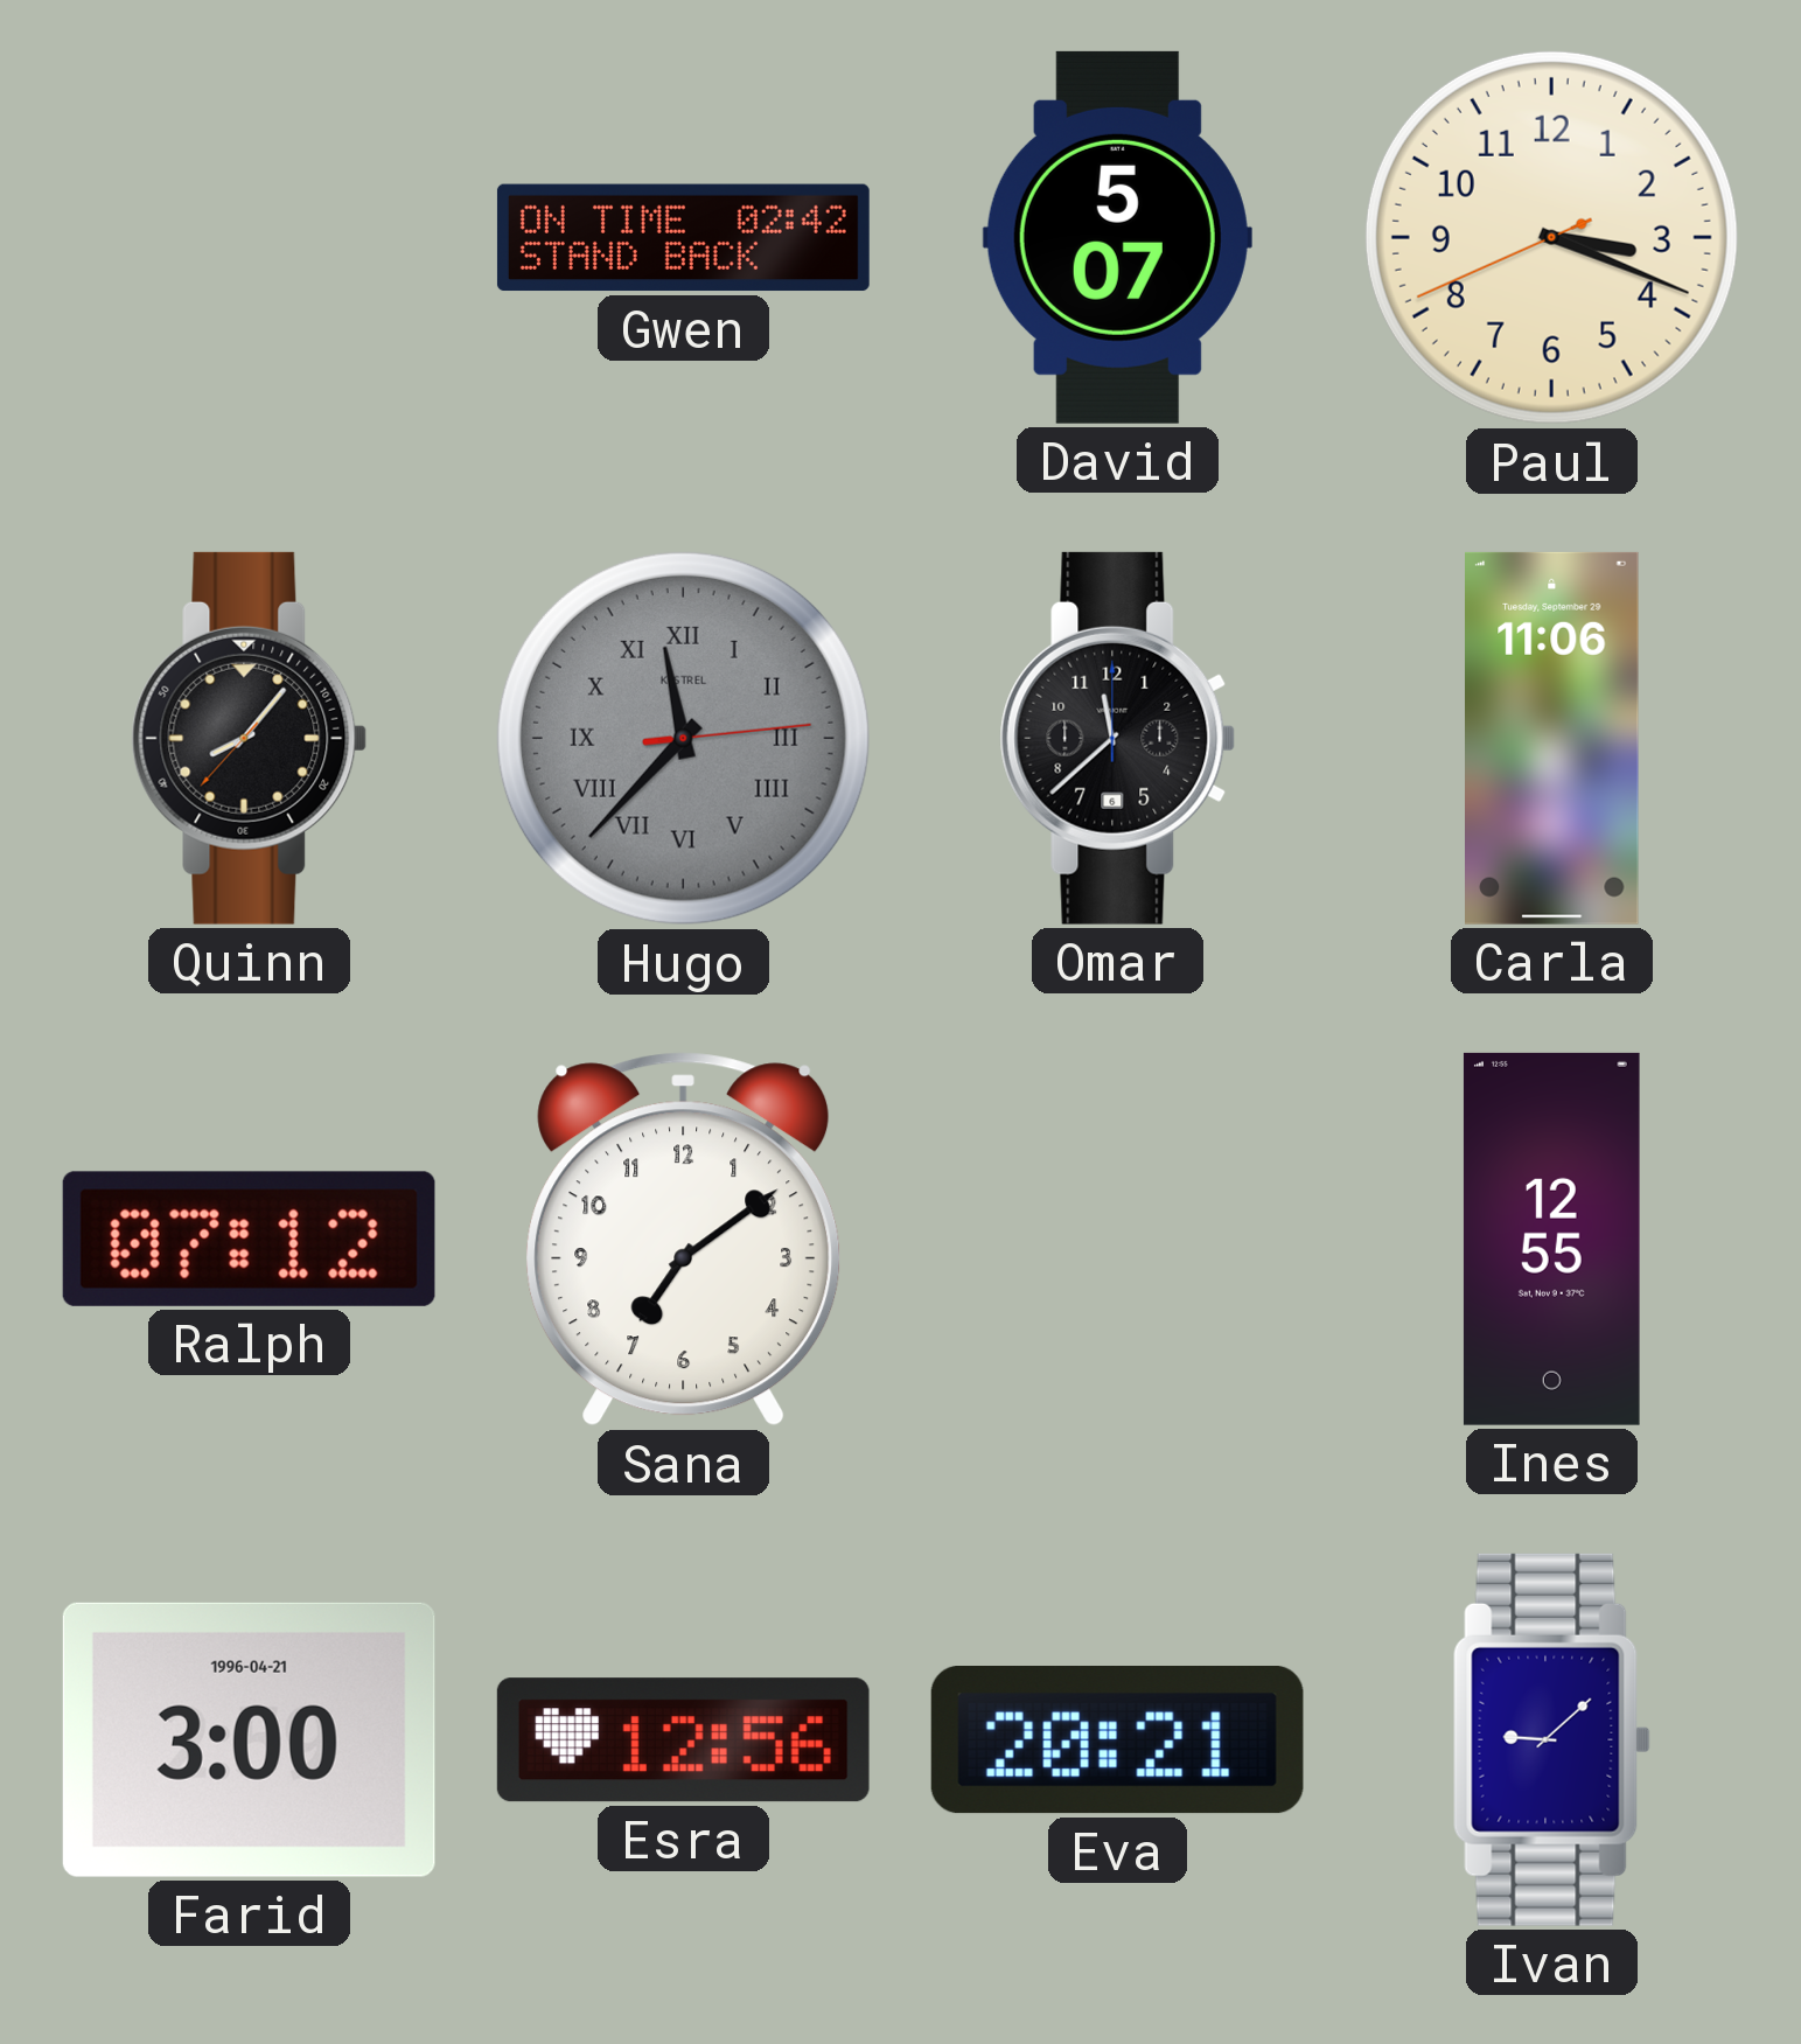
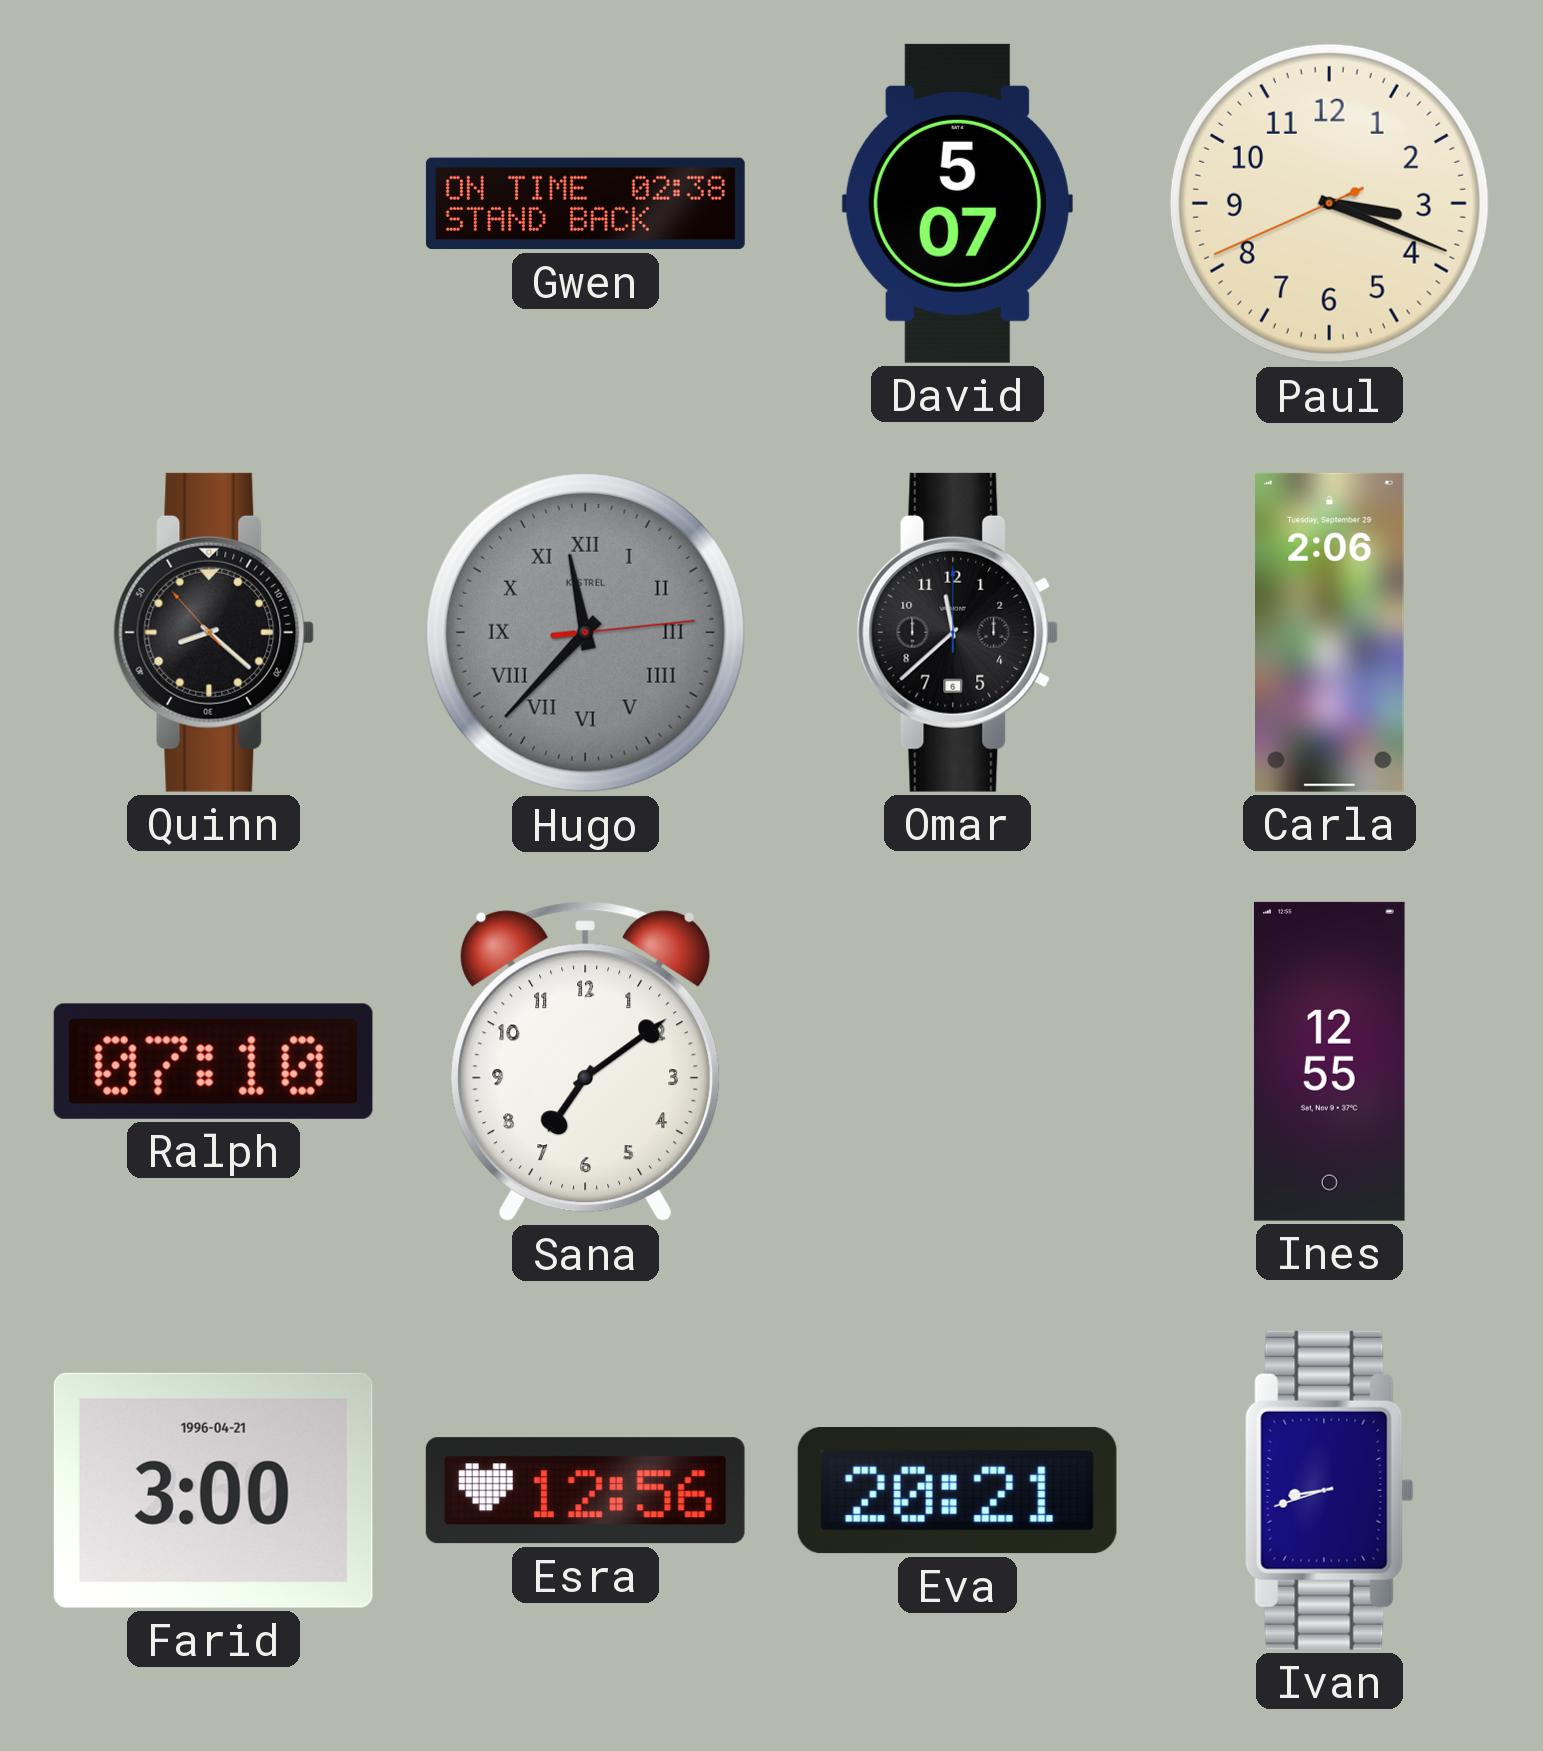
Gwen: 02:42 -> 02:38
Quinn: 8:06 -> 8:21
Carla: 11:06 -> 2:06
Ralph: 07:12 -> 07:10
Ivan: 9:08 -> 8:42
